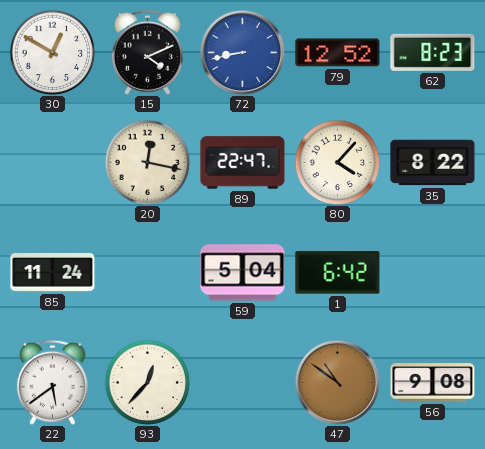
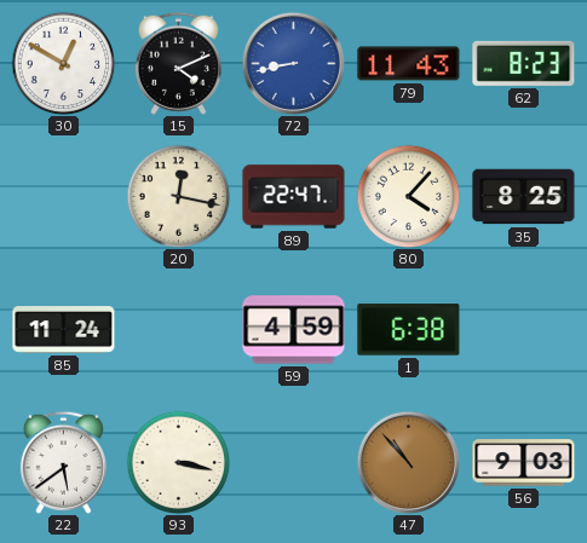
79: 12:52 -> 11:43
35: 8:22 -> 8:25
59: 5:04 -> 4:59
1: 6:42 -> 6:38
93: 12:37 -> 3:17
47: 10:51 -> 10:53
56: 9:08 -> 9:03
